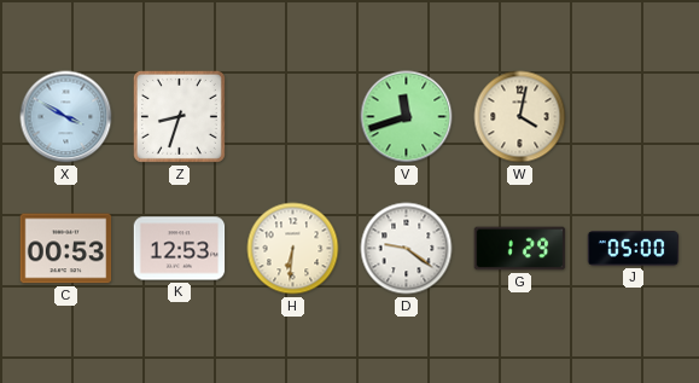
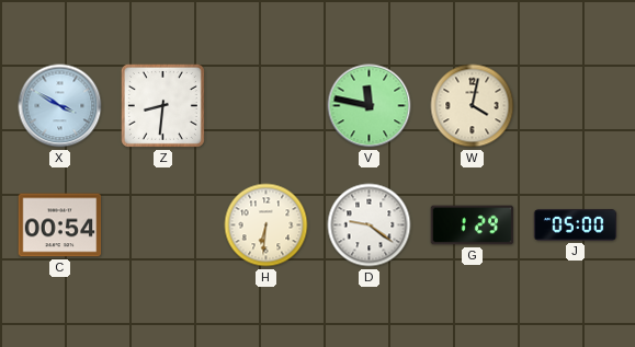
Z: 8:33 -> 8:31
V: 11:42 -> 11:47
C: 00:53 -> 00:54
K: 12:53 -> none
